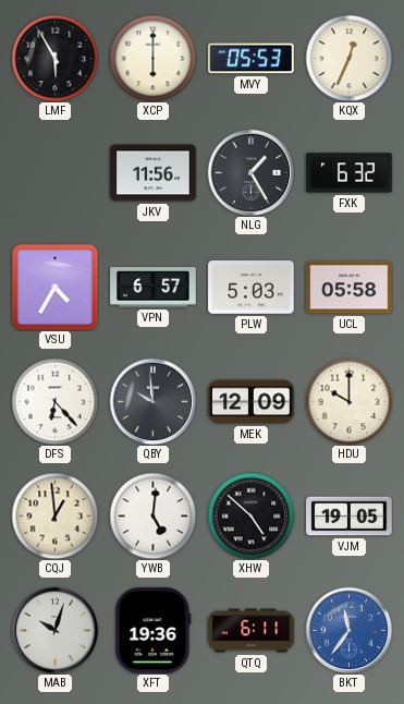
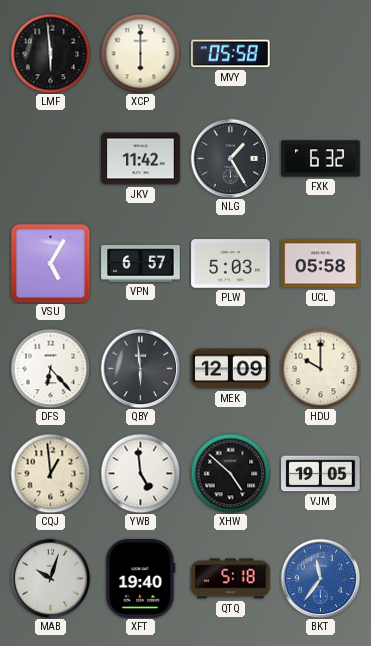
LMF: 5:55 -> 5:59
MVY: 05:53 -> 05:58
KQX: 12:34 -> none
JKV: 11:56 -> 11:42
VSU: 4:35 -> 5:05
QBY: 9:59 -> 5:59
YWB: 5:01 -> 4:59
XFT: 19:36 -> 19:40
QTQ: 6:11 -> 5:18
